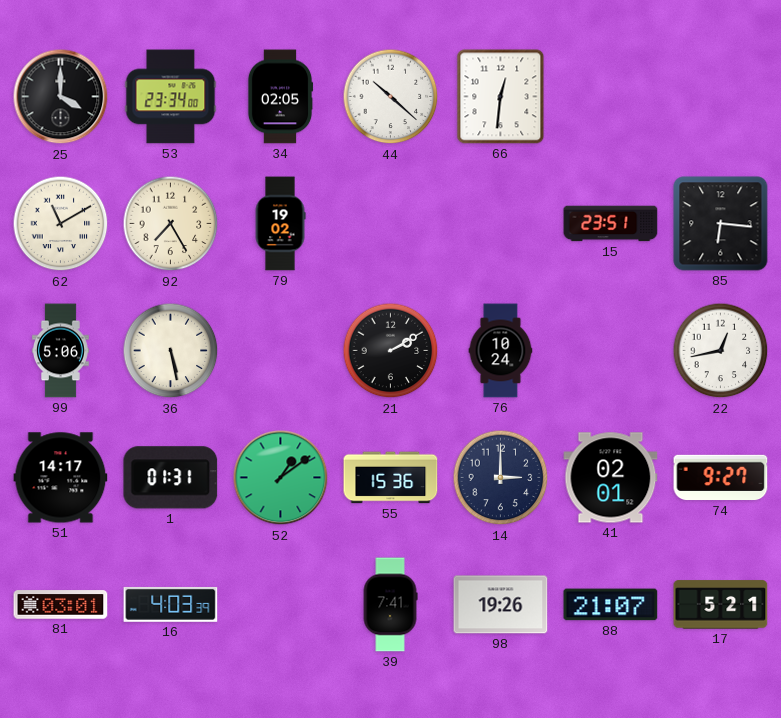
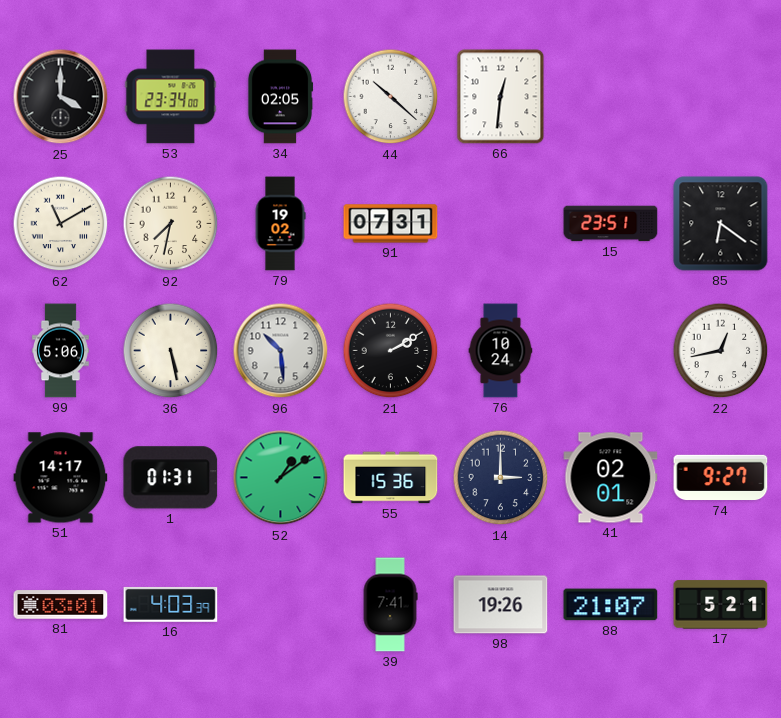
92: 7:25 -> 7:32
91: none -> 07:31
85: 6:16 -> 6:21
96: none -> 10:29
